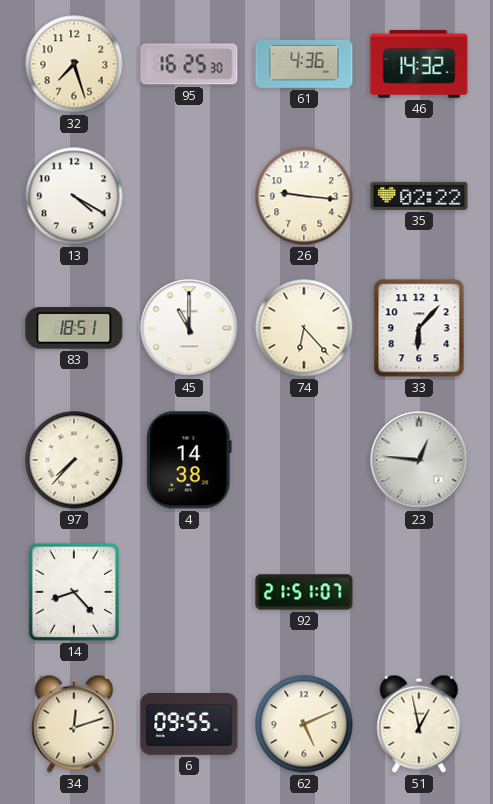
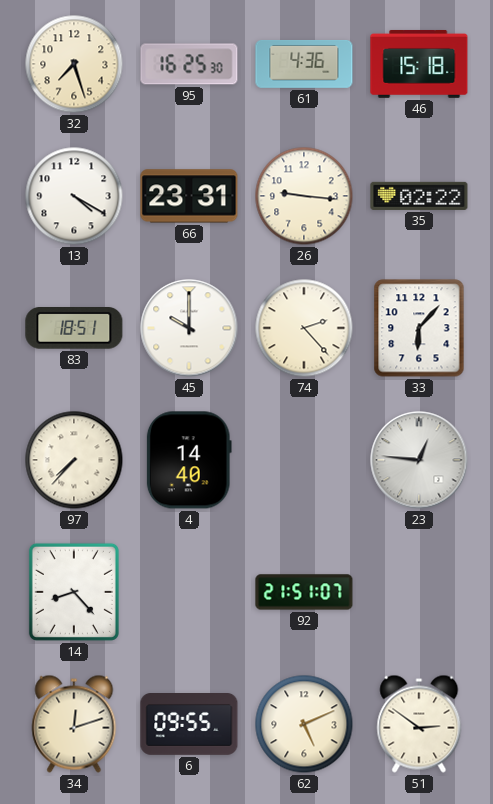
46: 14:32 -> 15:18
66: none -> 23:31
45: 11:00 -> 10:00
74: 6:23 -> 2:23
4: 14:38 -> 14:40
51: 12:58 -> 2:51
